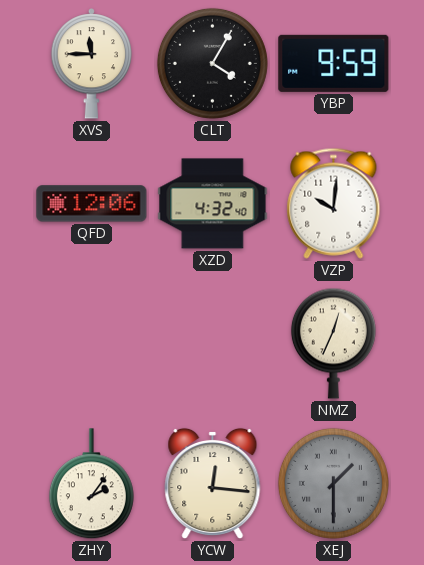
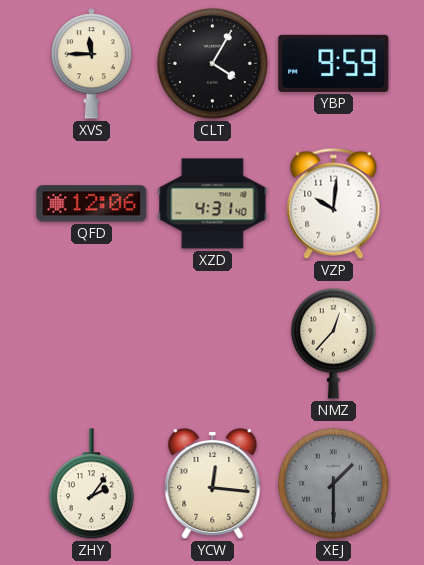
XZD: 4:32 -> 4:31
NMZ: 12:34 -> 12:37
